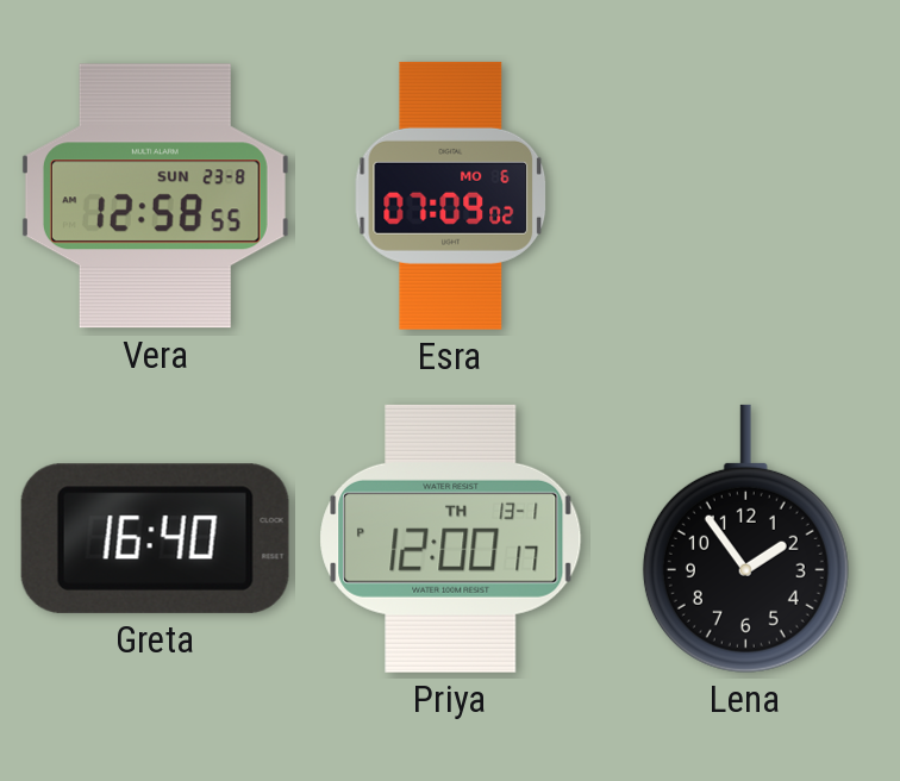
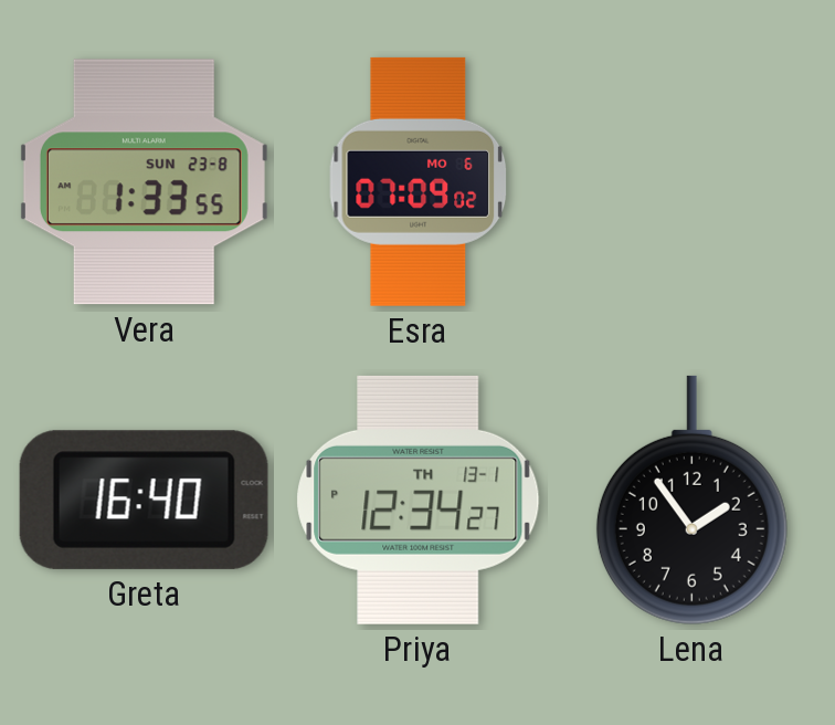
Vera: 12:58 -> 1:33
Priya: 12:00 -> 12:34
